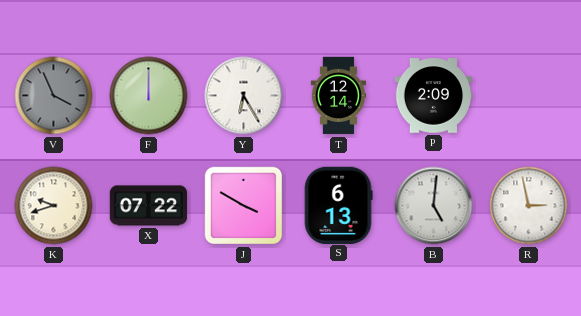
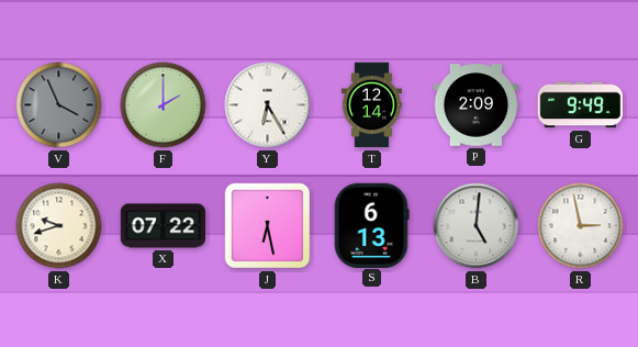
F: 12:00 -> 2:00
G: none -> 9:49
J: 3:50 -> 6:28
